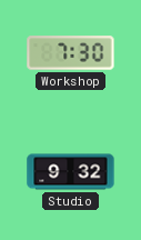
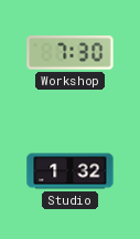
Studio: 9:32 -> 1:32
